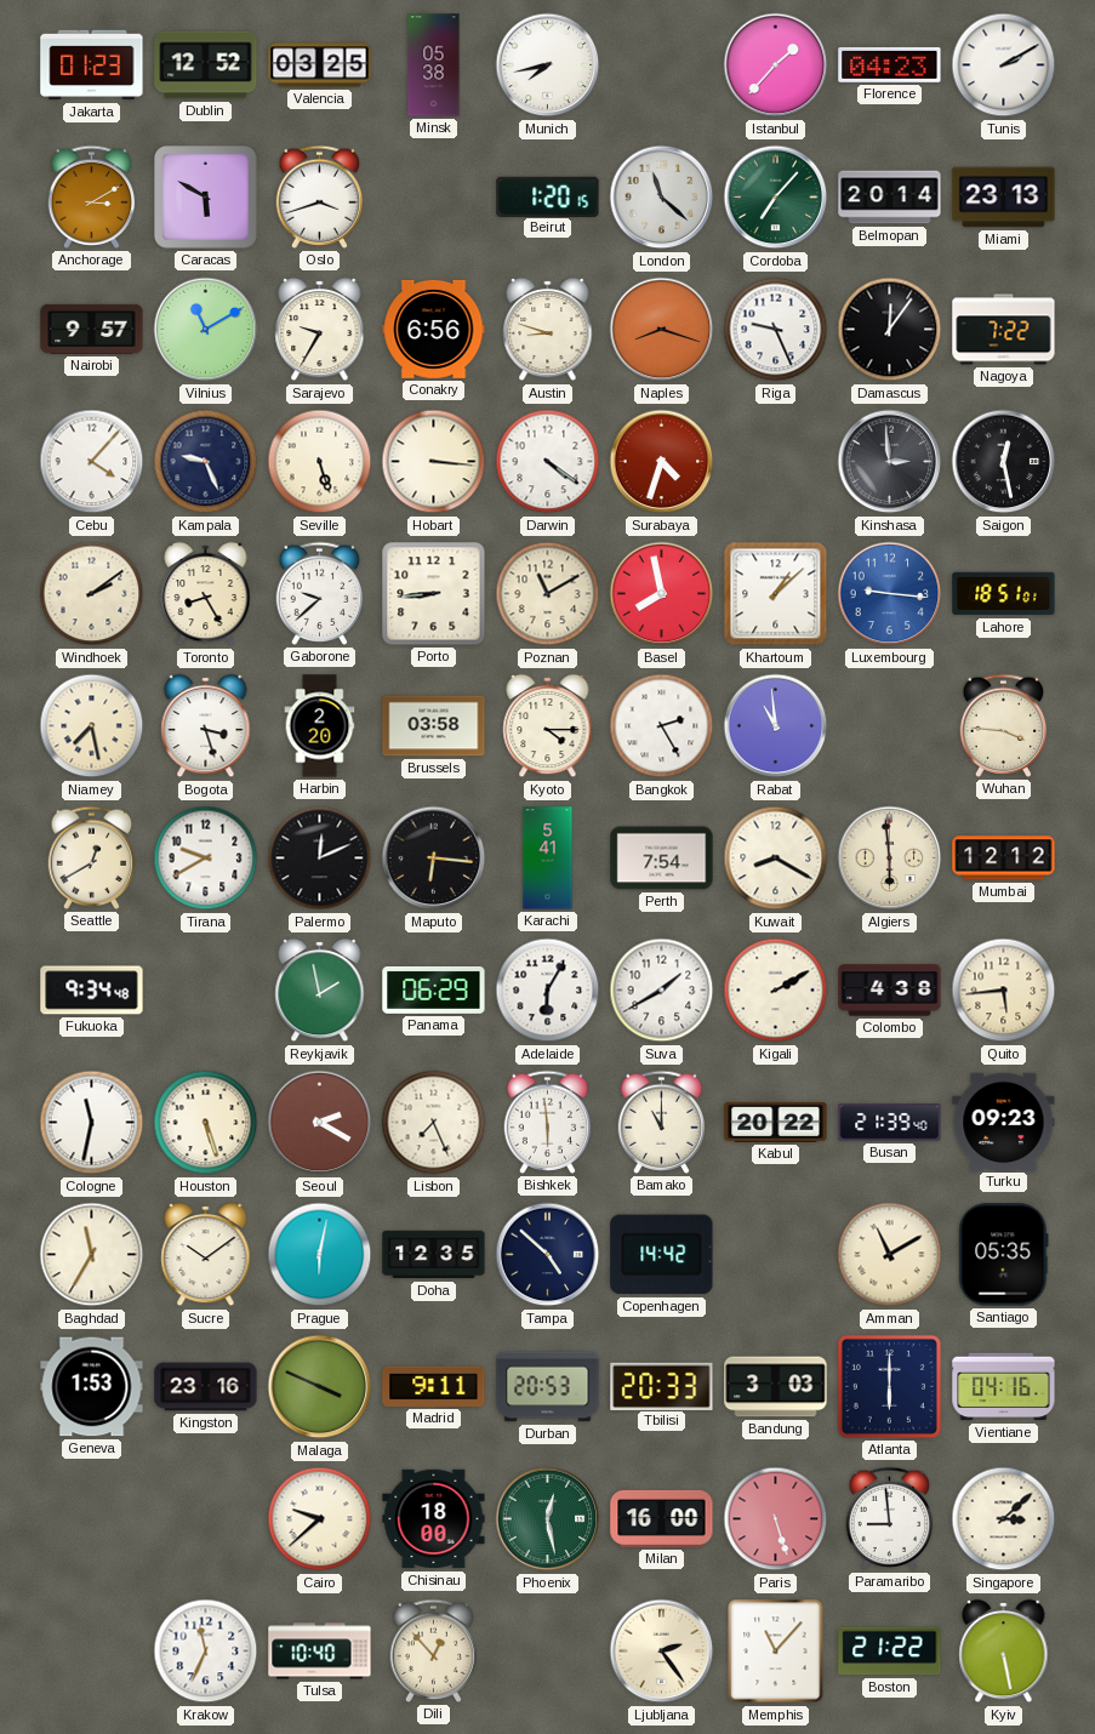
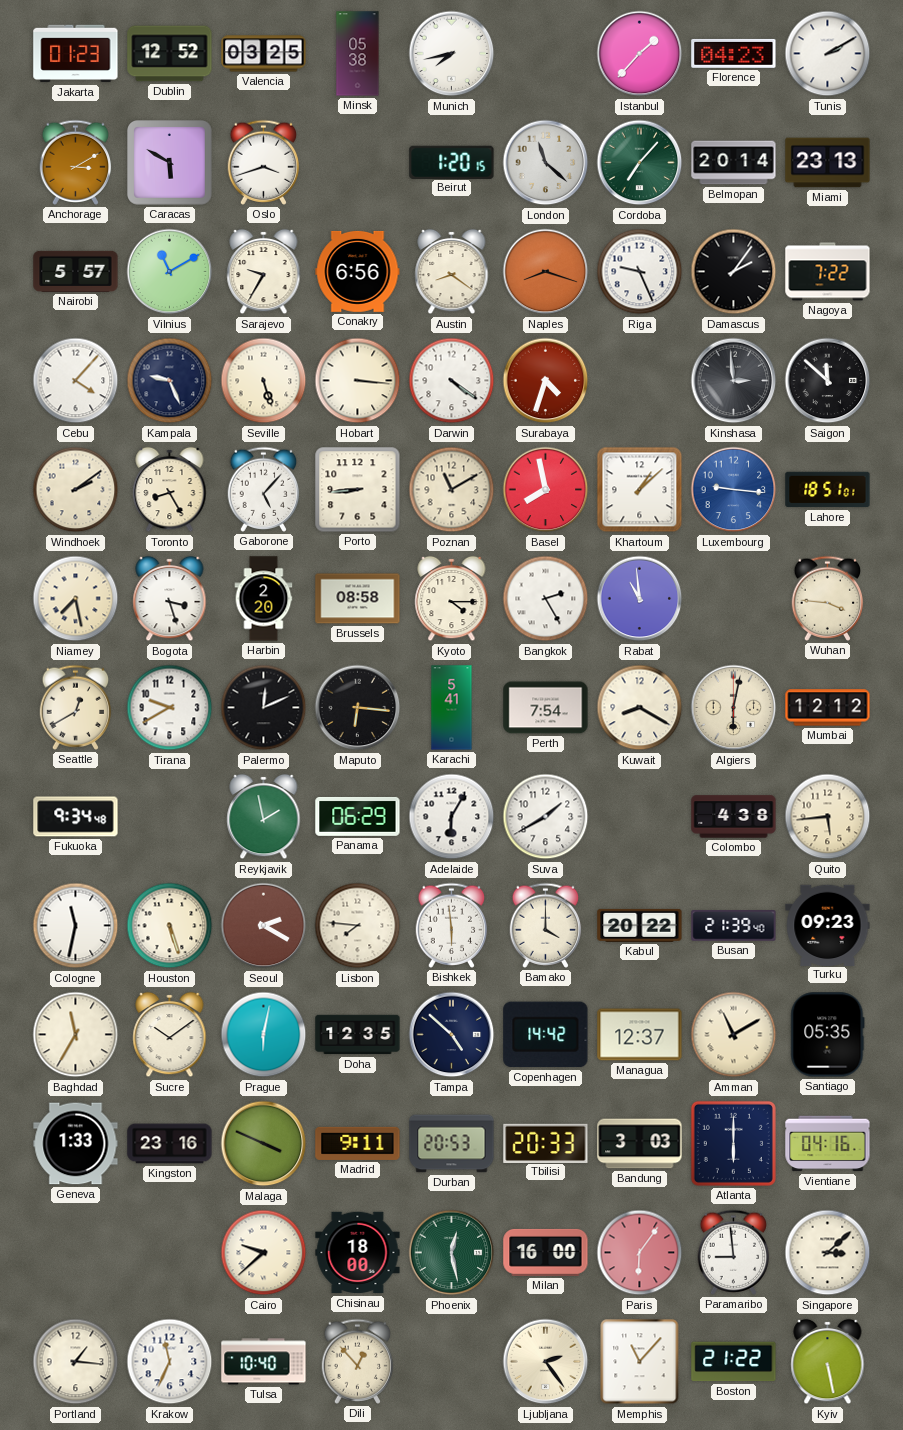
Nairobi: 9:57 -> 5:57
Austin: 8:48 -> 8:21
Damascus: 12:06 -> 2:06
Saigon: 12:28 -> 11:52
Gaborone: 9:38 -> 5:07
Brussels: 03:58 -> 08:58
Algiers: 5:59 -> 6:02
Kigali: 2:10 -> none
Lisbon: 7:26 -> 7:46
Bamako: 11:00 -> 4:00
Managua: none -> 12:37
Geneva: 1:53 -> 1:33
Paris: 5:27 -> 6:06
Portland: none -> 1:16
